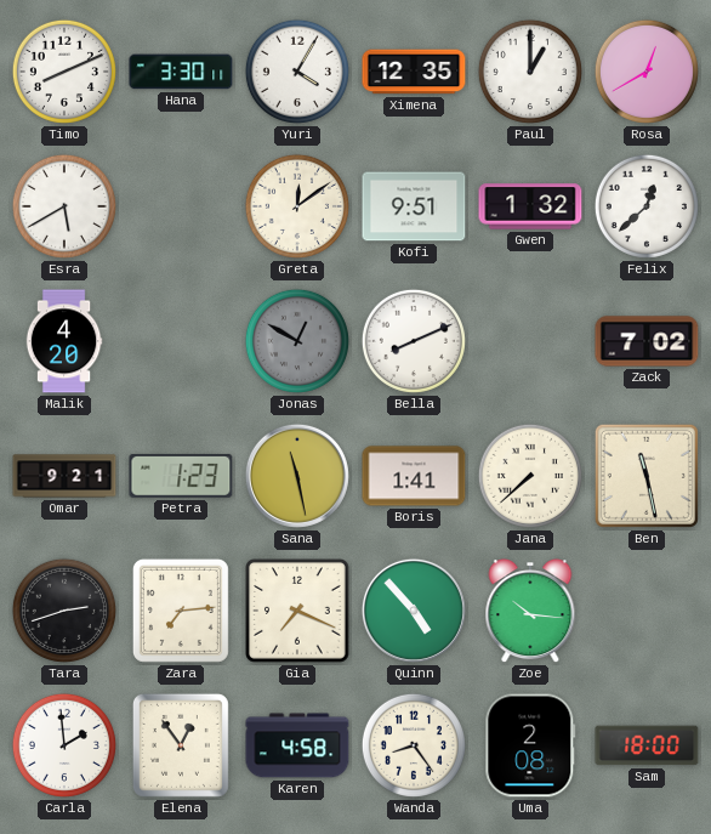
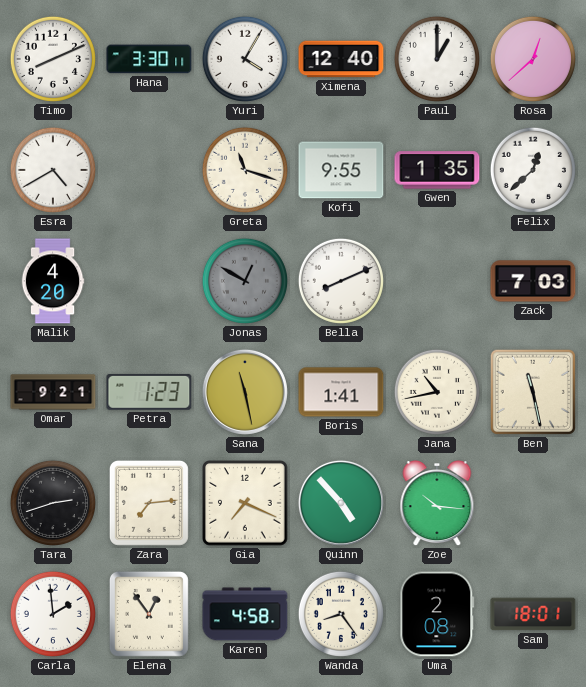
Ximena: 12:35 -> 12:40
Rosa: 12:40 -> 12:38
Esra: 5:40 -> 4:40
Greta: 12:09 -> 11:18
Kofi: 9:51 -> 9:55
Gwen: 1:32 -> 1:35
Zack: 7:02 -> 7:03
Jana: 7:38 -> 10:43
Sam: 18:00 -> 18:01
